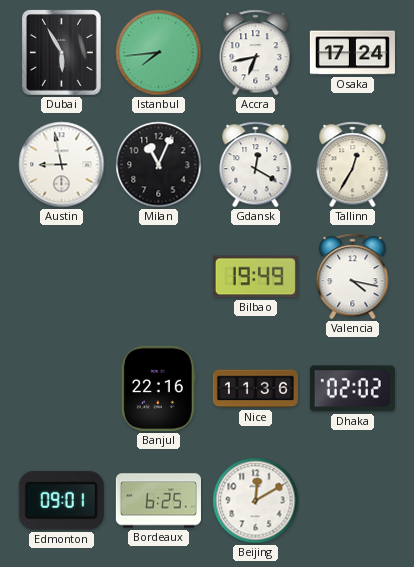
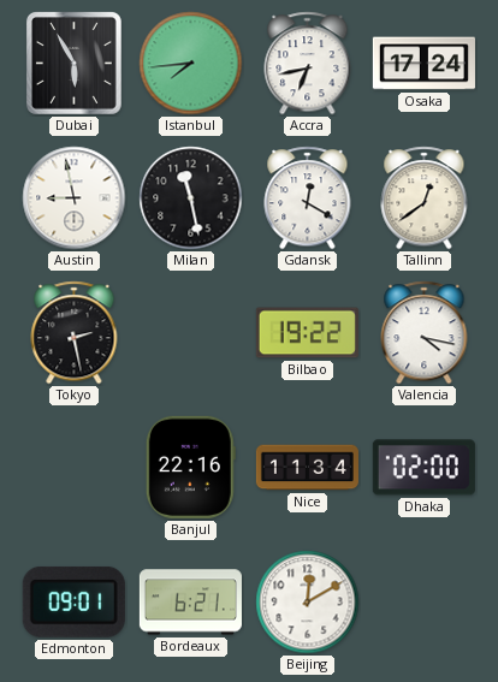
Milan: 11:04 -> 11:28
Tallinn: 12:35 -> 12:39
Tokyo: none -> 2:28
Bilbao: 19:49 -> 19:22
Nice: 11:36 -> 11:34
Dhaka: 02:02 -> 02:00
Bordeaux: 6:25 -> 6:21
